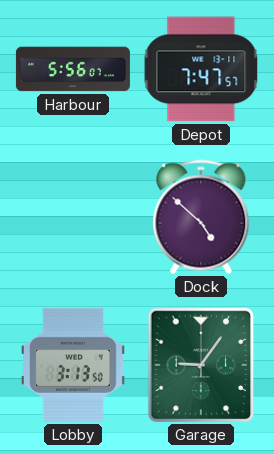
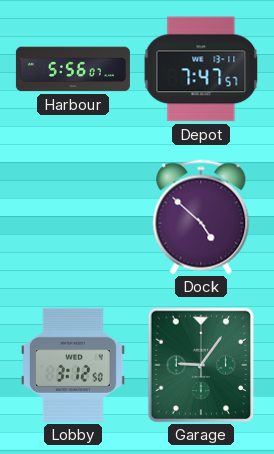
Lobby: 3:13 -> 3:12
